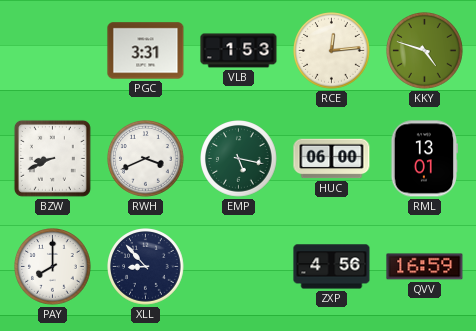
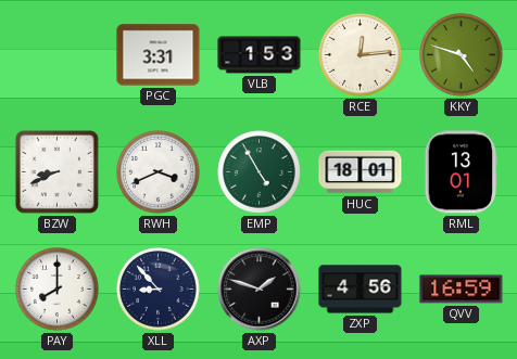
EMP: 5:17 -> 4:55
HUC: 06:00 -> 18:01
AXP: none -> 1:48
